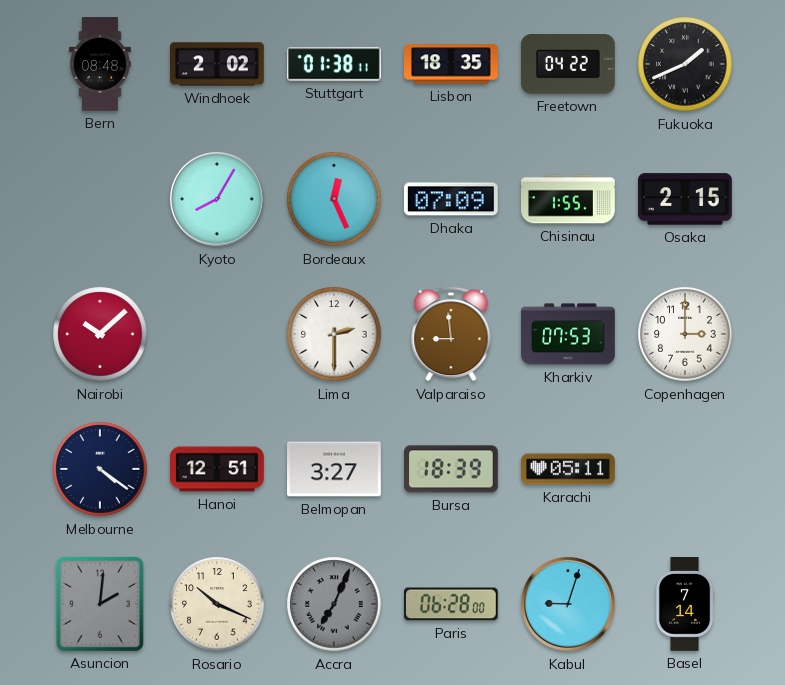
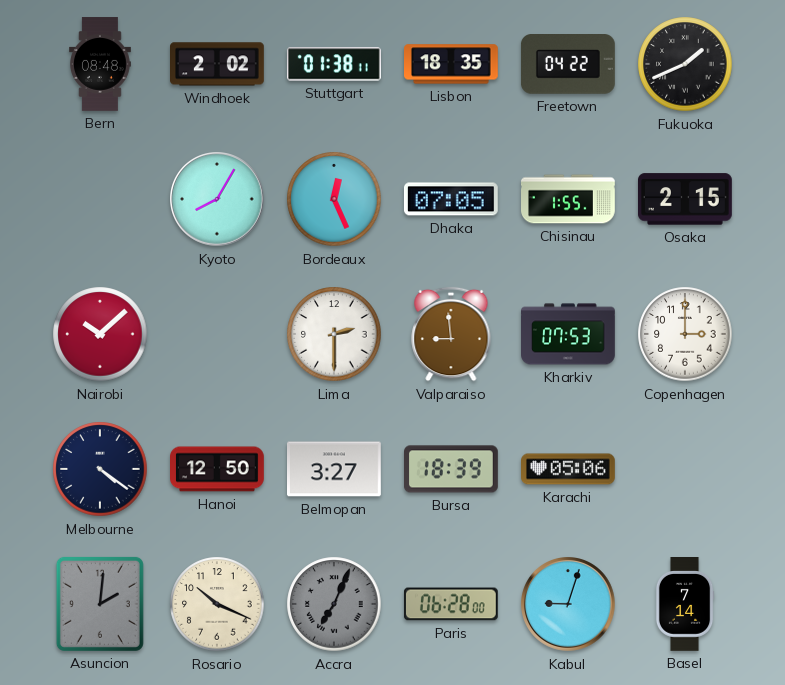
Dhaka: 07:09 -> 07:05
Hanoi: 12:51 -> 12:50
Karachi: 05:11 -> 05:06
